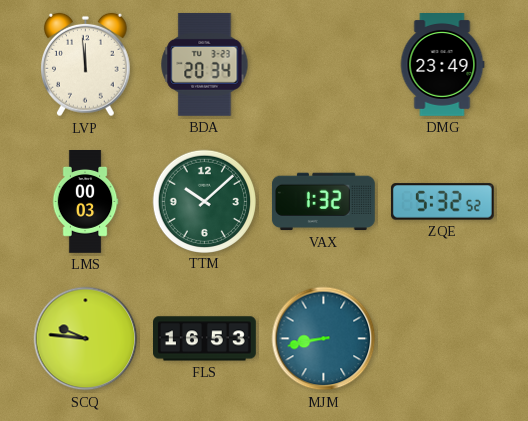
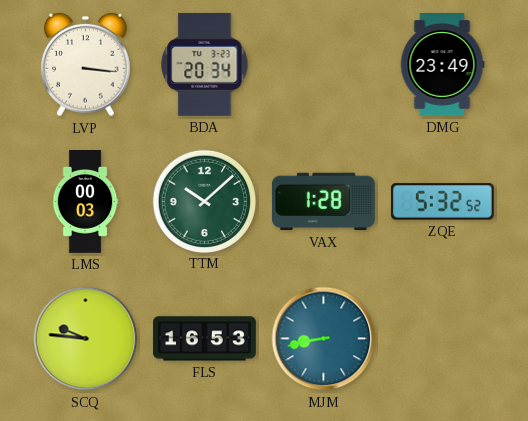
LVP: 11:59 -> 3:16
VAX: 1:32 -> 1:28
